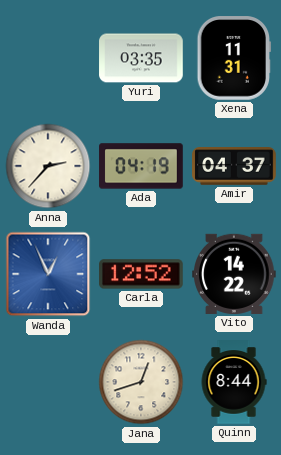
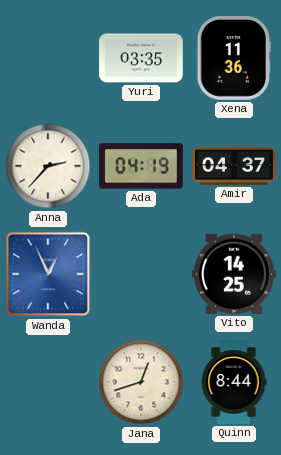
Xena: 11:31 -> 11:36
Carla: 12:52 -> none
Vito: 14:22 -> 14:25
